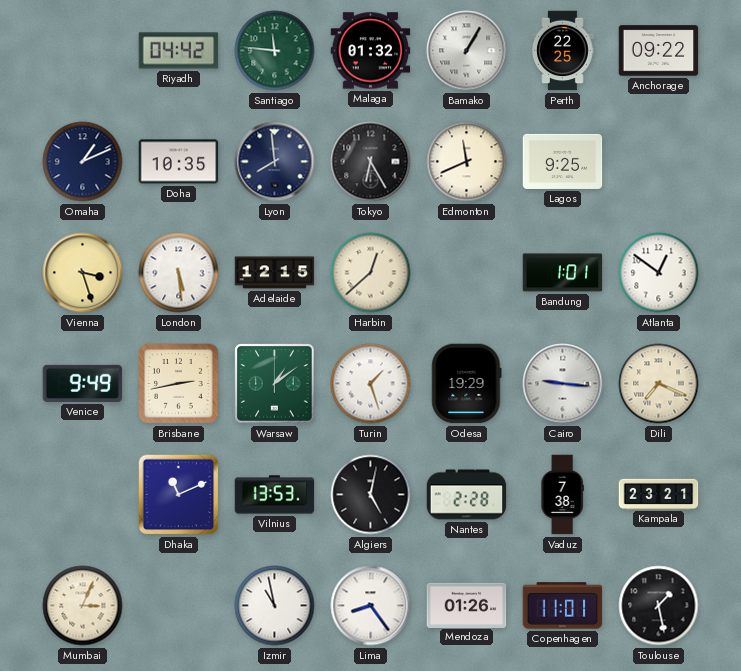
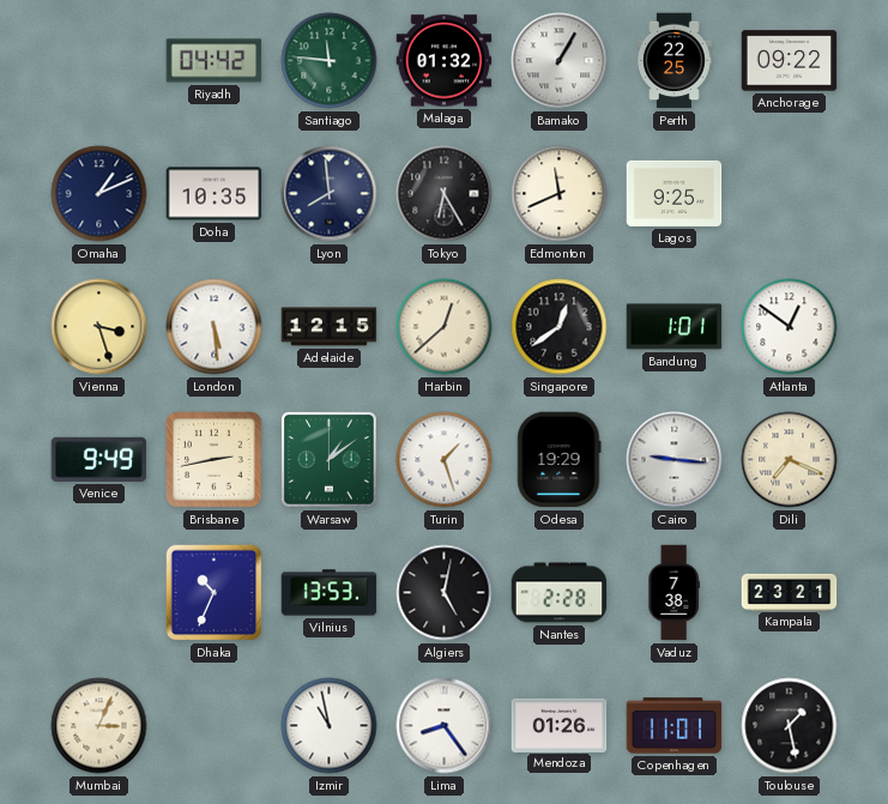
Singapore: none -> 12:39
Dhaka: 11:11 -> 10:34
